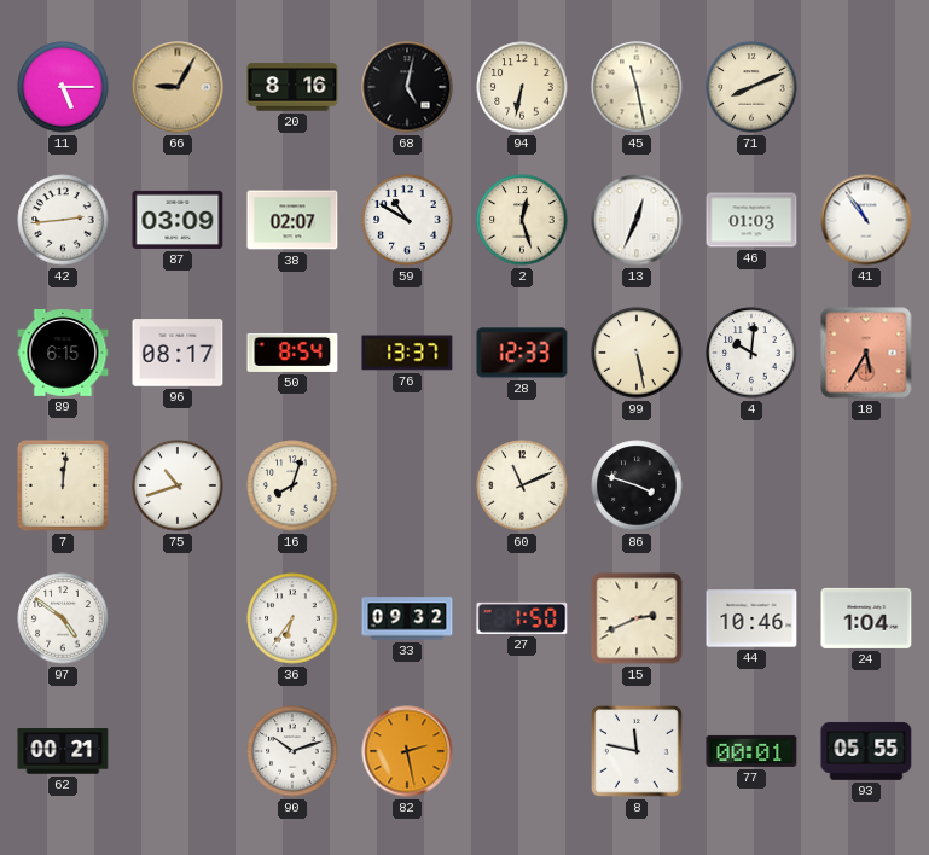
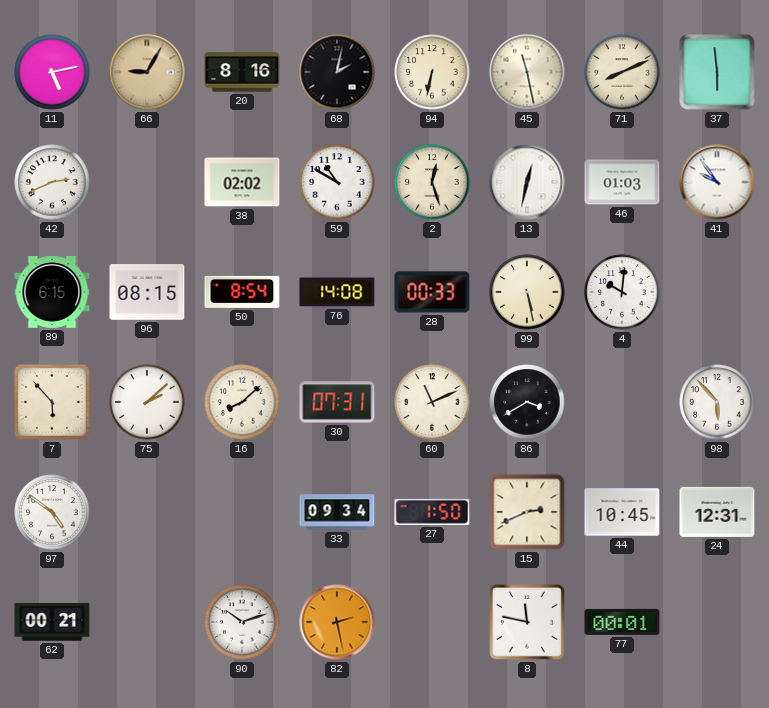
11: 5:15 -> 5:13
68: 5:02 -> 2:02
37: none -> 5:59
42: 2:44 -> 2:41
87: 03:09 -> none
38: 02:07 -> 02:02
13: 12:34 -> 12:32
41: 10:54 -> 9:54
96: 08:17 -> 08:15
76: 13:37 -> 14:08
28: 12:33 -> 00:33
18: 5:35 -> none
7: 12:01 -> 5:53
75: 10:42 -> 2:08
16: 8:03 -> 8:08
30: none -> 07:31
86: 3:48 -> 3:40
98: none -> 5:53
36: 6:36 -> none
33: 09:32 -> 09:34
44: 10:46 -> 10:45
24: 1:04 -> 12:31
93: 05:55 -> none
